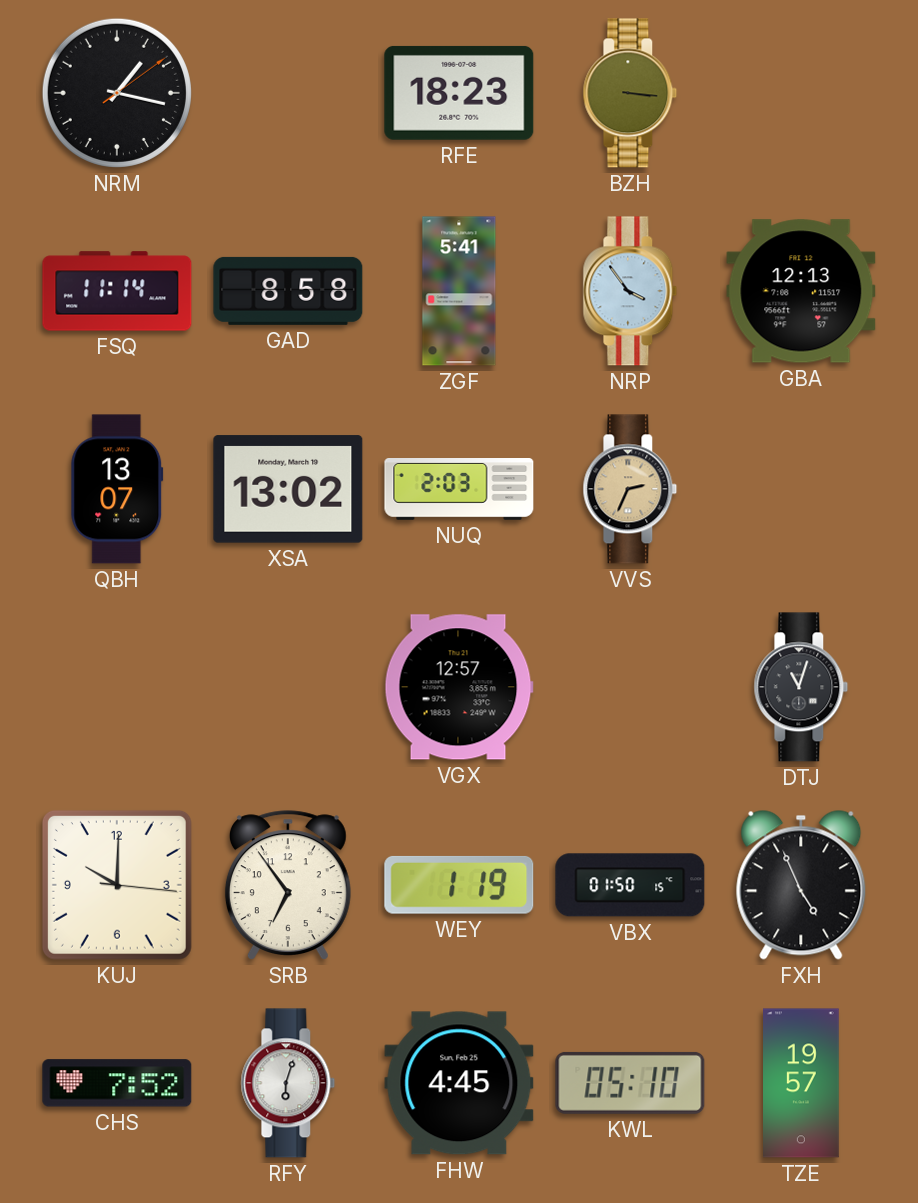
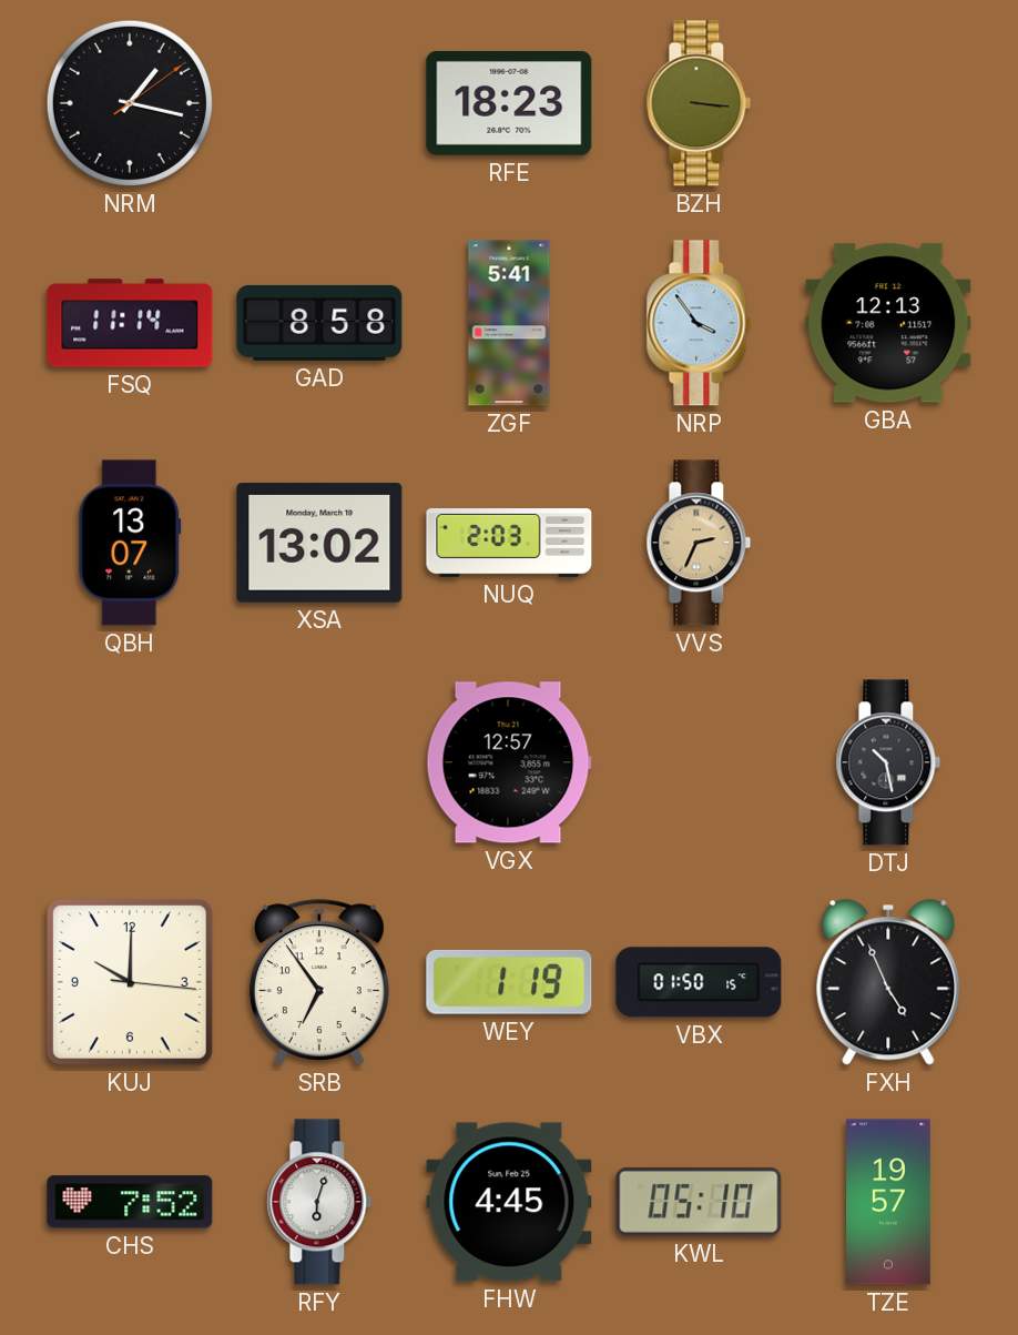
DTJ: 11:03 -> 10:28
